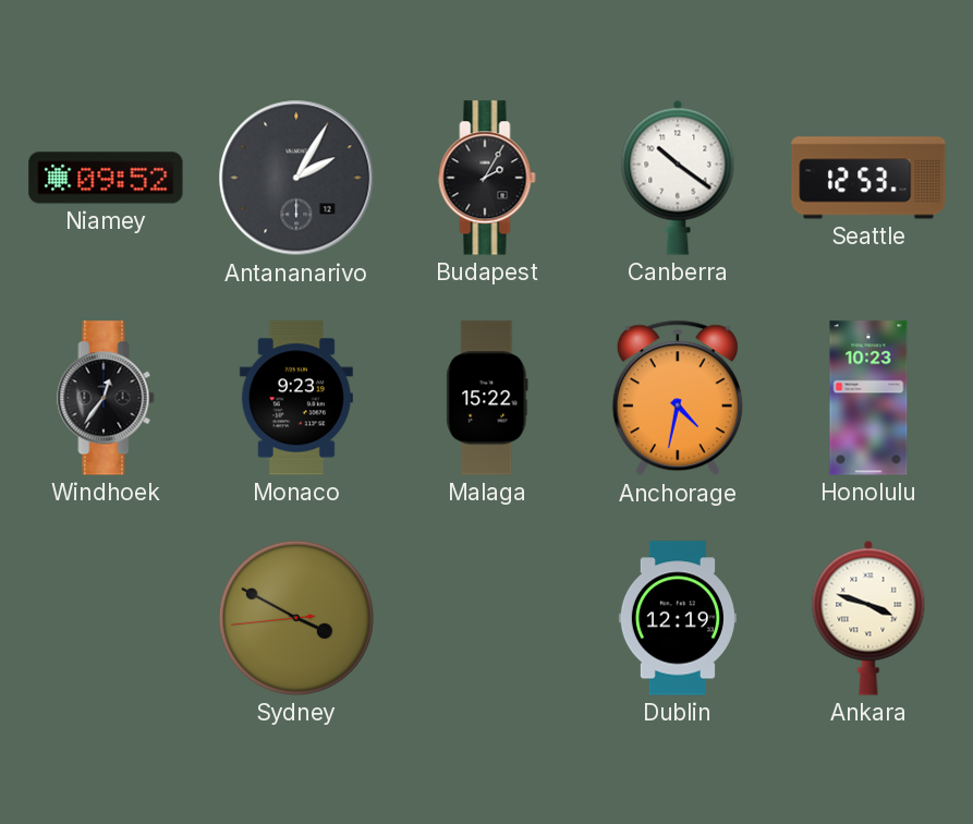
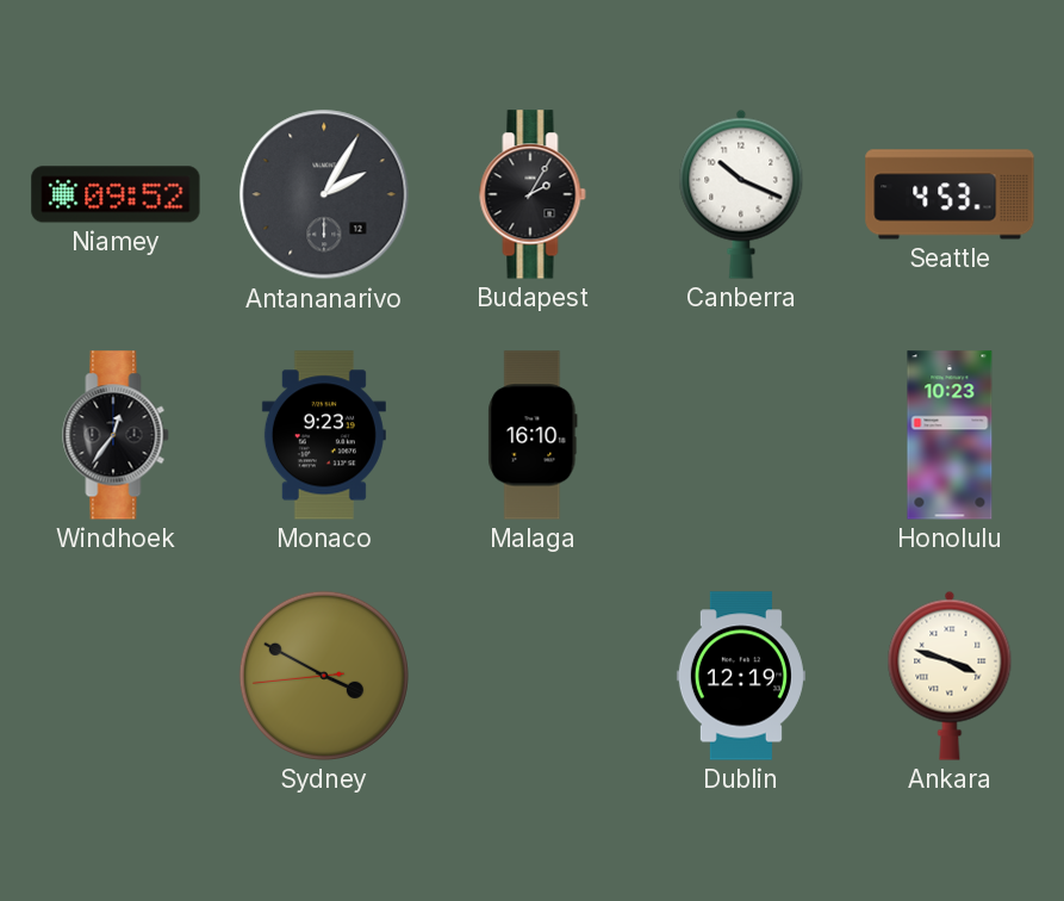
Canberra: 10:21 -> 10:19
Seattle: 12:53 -> 4:53
Malaga: 15:22 -> 16:10
Anchorage: 4:32 -> none
